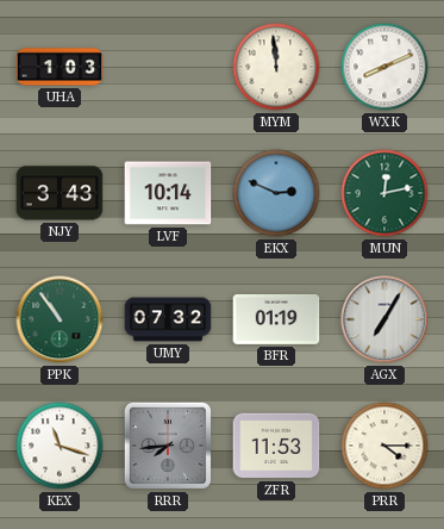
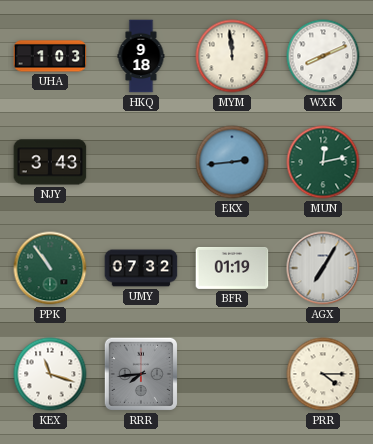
HKQ: none -> 9:18
LVF: 10:14 -> none
EKX: 2:49 -> 2:44
ZFR: 11:53 -> none
